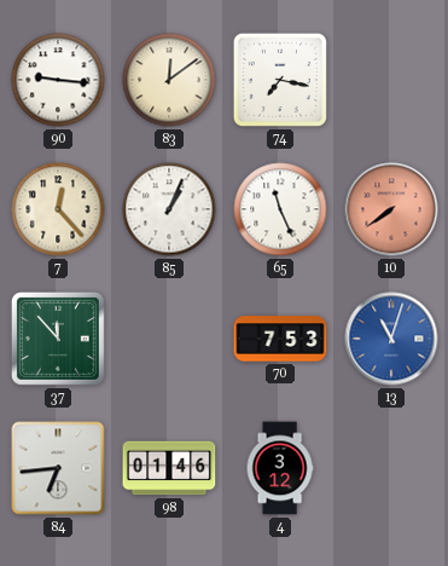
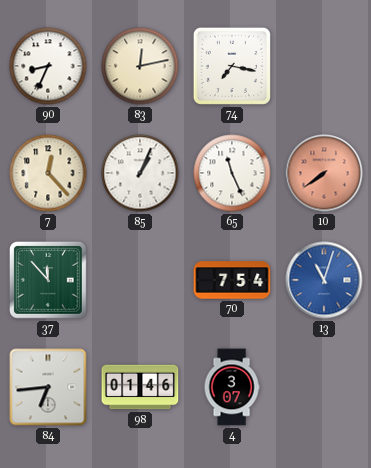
90: 9:16 -> 8:34
83: 12:09 -> 12:13
70: 7:53 -> 7:54
4: 3:12 -> 3:07
